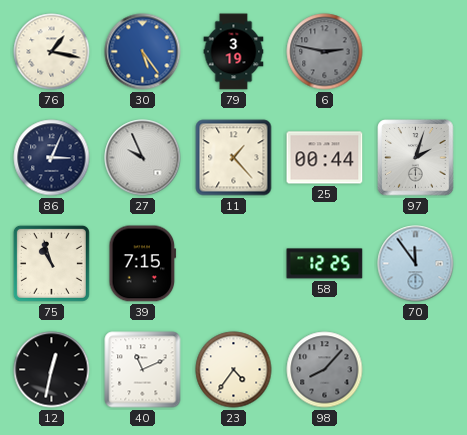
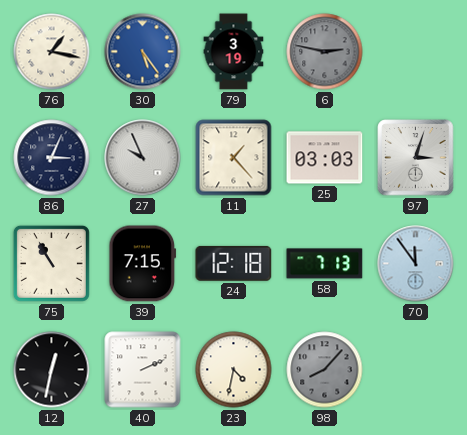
25: 00:44 -> 03:03
97: 2:03 -> 3:03
75: 10:57 -> 10:55
24: none -> 12:18
58: 12:25 -> 7:13
40: 11:11 -> 2:11
23: 4:36 -> 4:32
